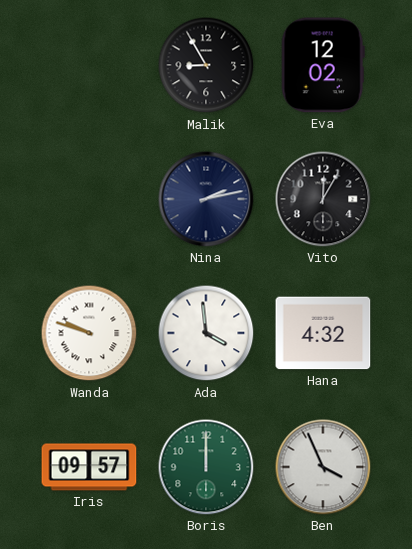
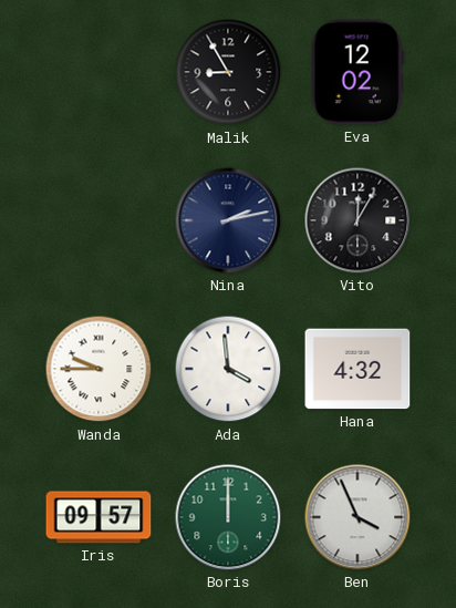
Wanda: 9:48 -> 9:45
